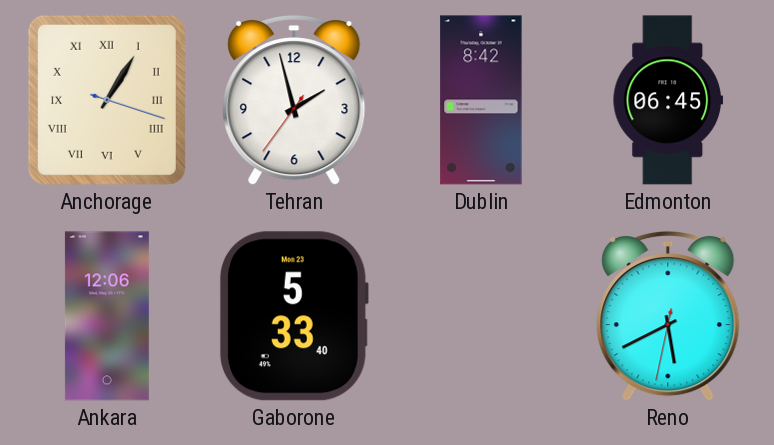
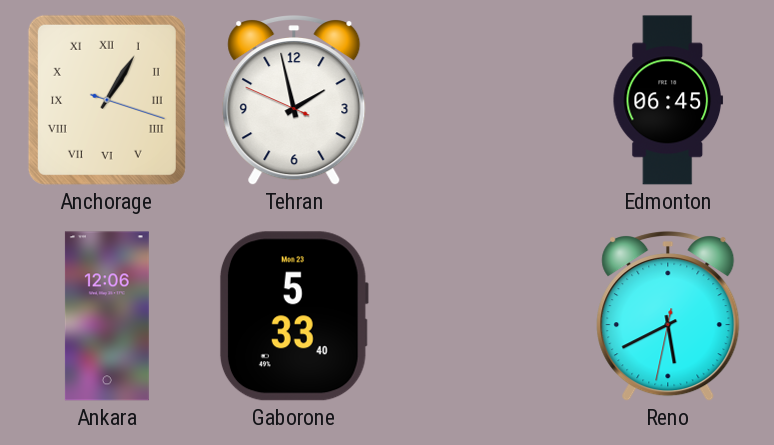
Tehran: 1:57:36 -> 1:57:49
Dublin: 8:42 -> none
